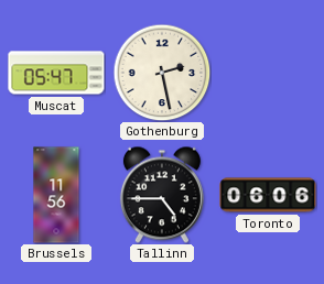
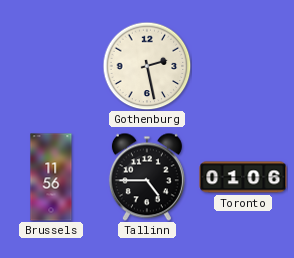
Muscat: 05:47 -> none
Toronto: 06:06 -> 01:06
